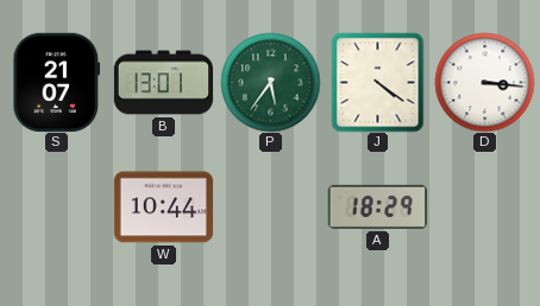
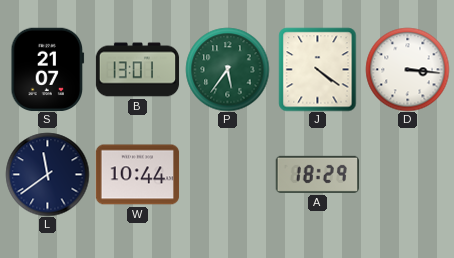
L: none -> 11:39
